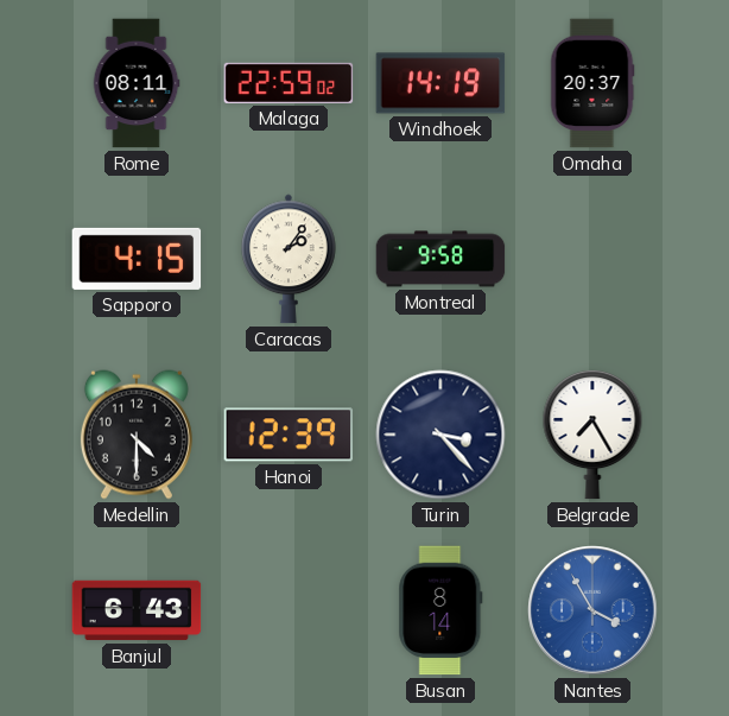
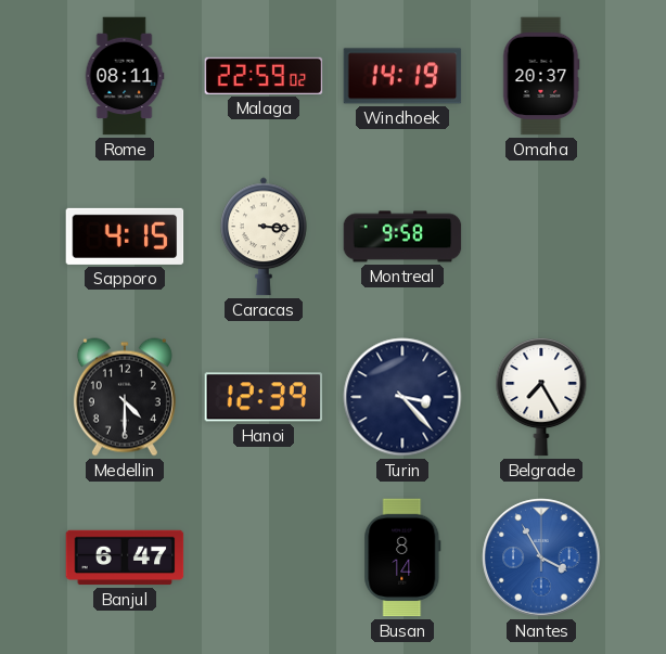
Caracas: 2:06 -> 3:16
Banjul: 6:43 -> 6:47
